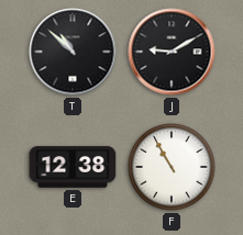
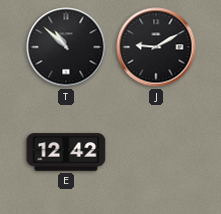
E: 12:38 -> 12:42
F: 10:55 -> none
